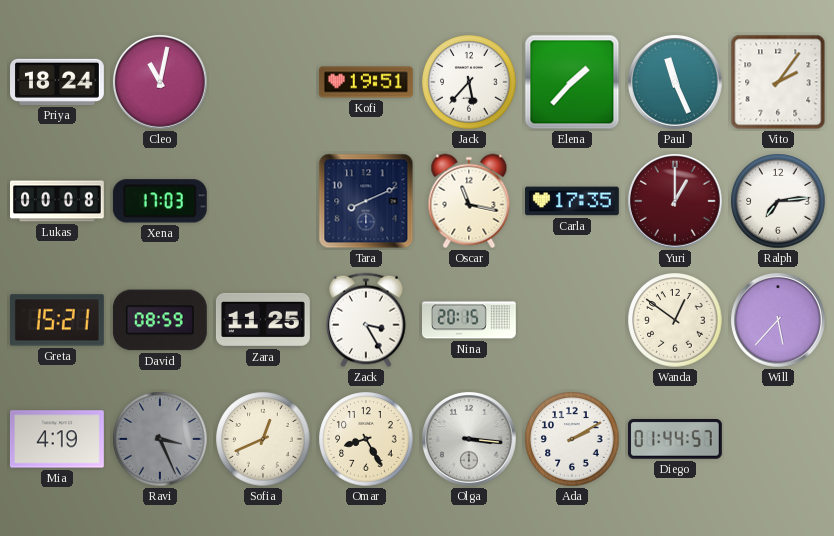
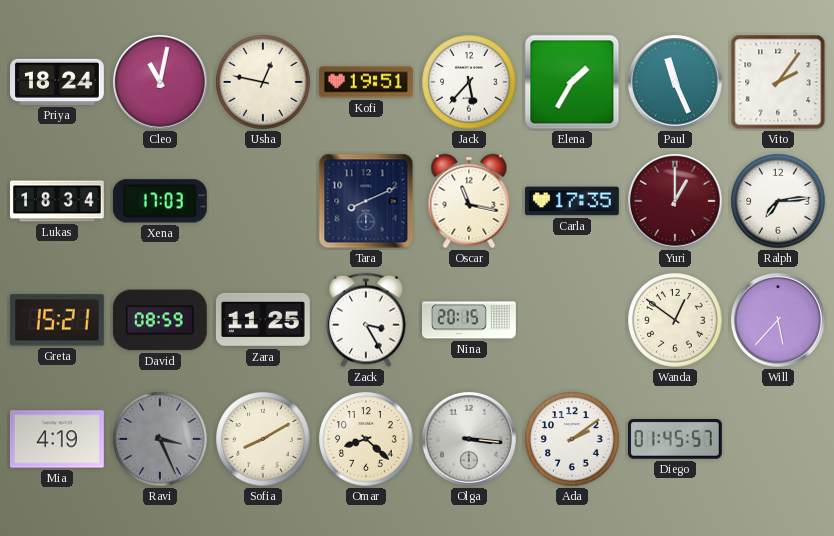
Usha: none -> 12:47
Elena: 1:37 -> 1:35
Lukas: 00:08 -> 18:34
Sofia: 12:41 -> 8:10
Omar: 8:25 -> 8:22
Ada: 2:10 -> 2:09
Diego: 01:44 -> 01:45
